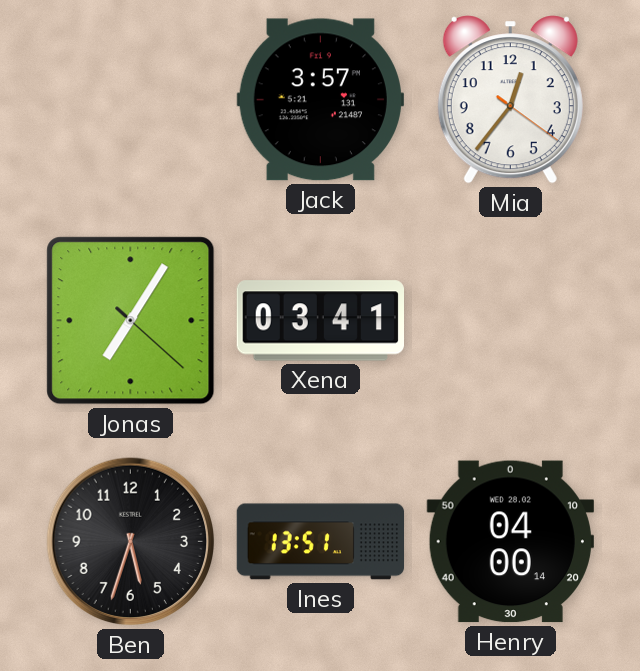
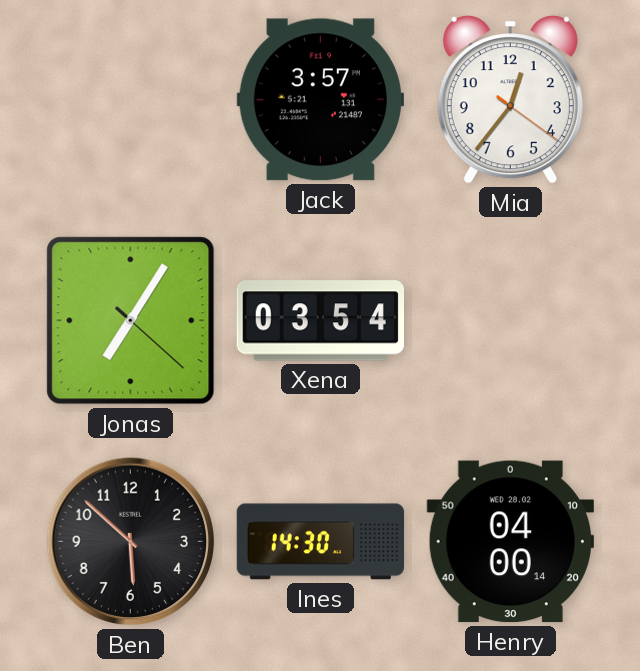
Xena: 03:41 -> 03:54
Ben: 5:33 -> 5:52
Ines: 13:51 -> 14:30
